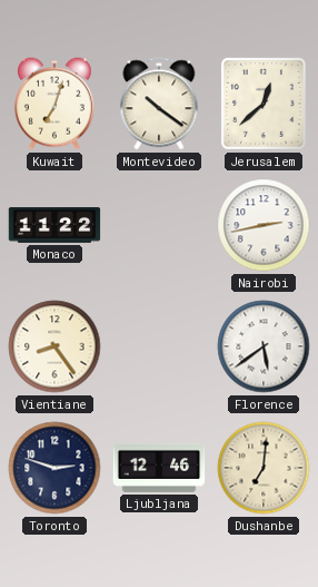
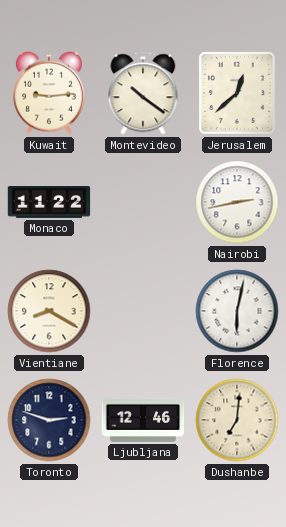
Kuwait: 7:03 -> 9:14
Vientiane: 8:24 -> 8:20
Florence: 5:39 -> 6:02
